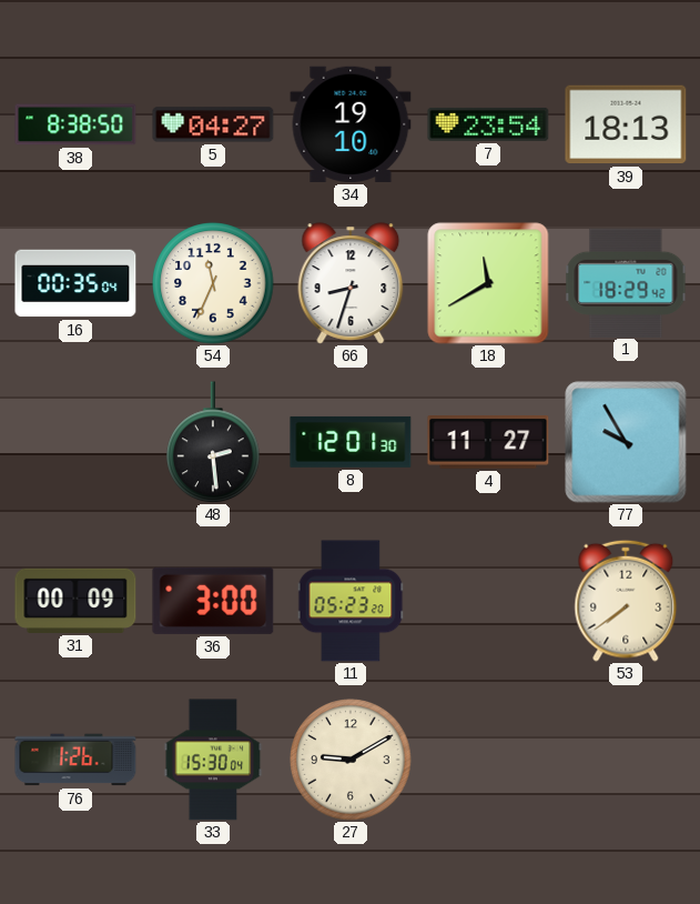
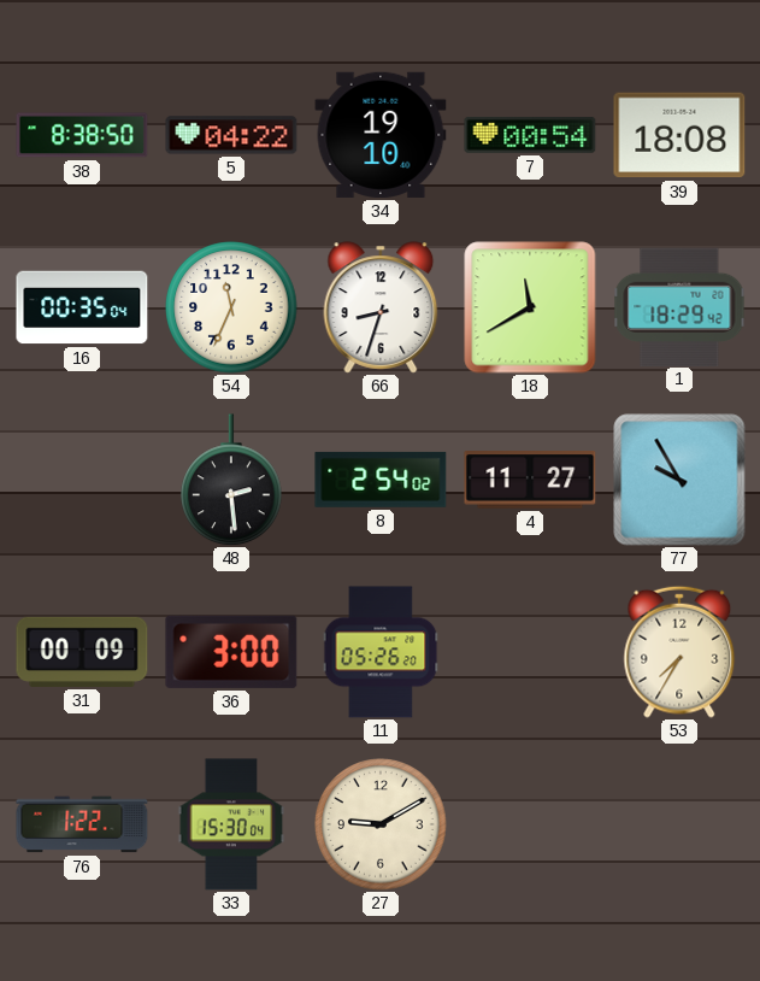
5: 04:27 -> 04:22
7: 23:54 -> 00:54
39: 18:13 -> 18:08
8: 12:01 -> 2:54
11: 05:23 -> 05:26
53: 7:39 -> 7:35
76: 1:26 -> 1:22
